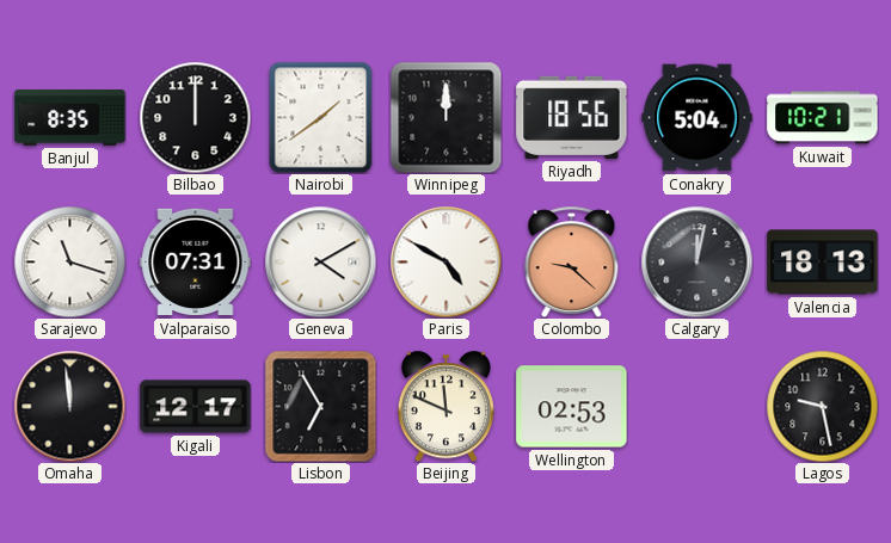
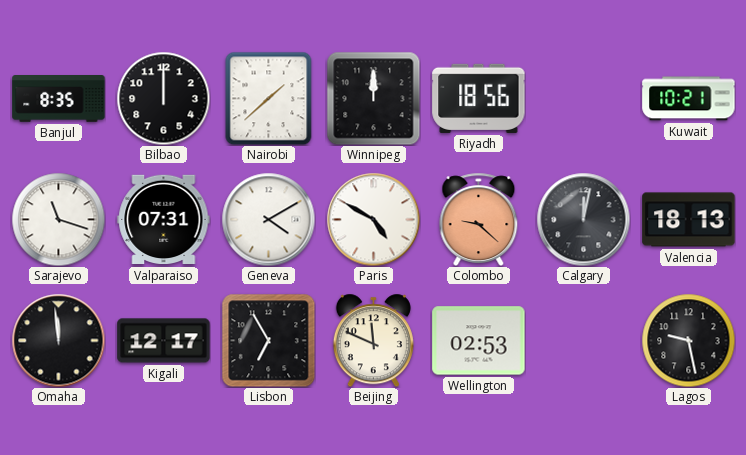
Nairobi: 1:39 -> 1:38
Conakry: 5:04 -> none
